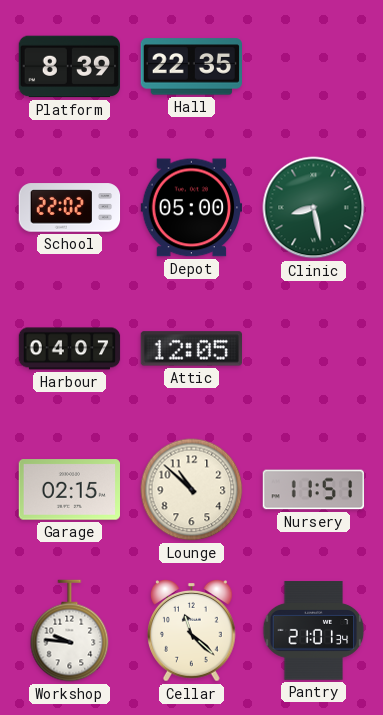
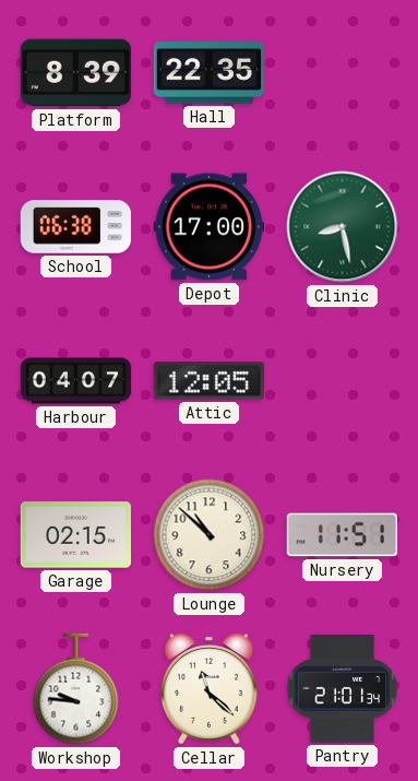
School: 22:02 -> 06:38
Depot: 05:00 -> 17:00
